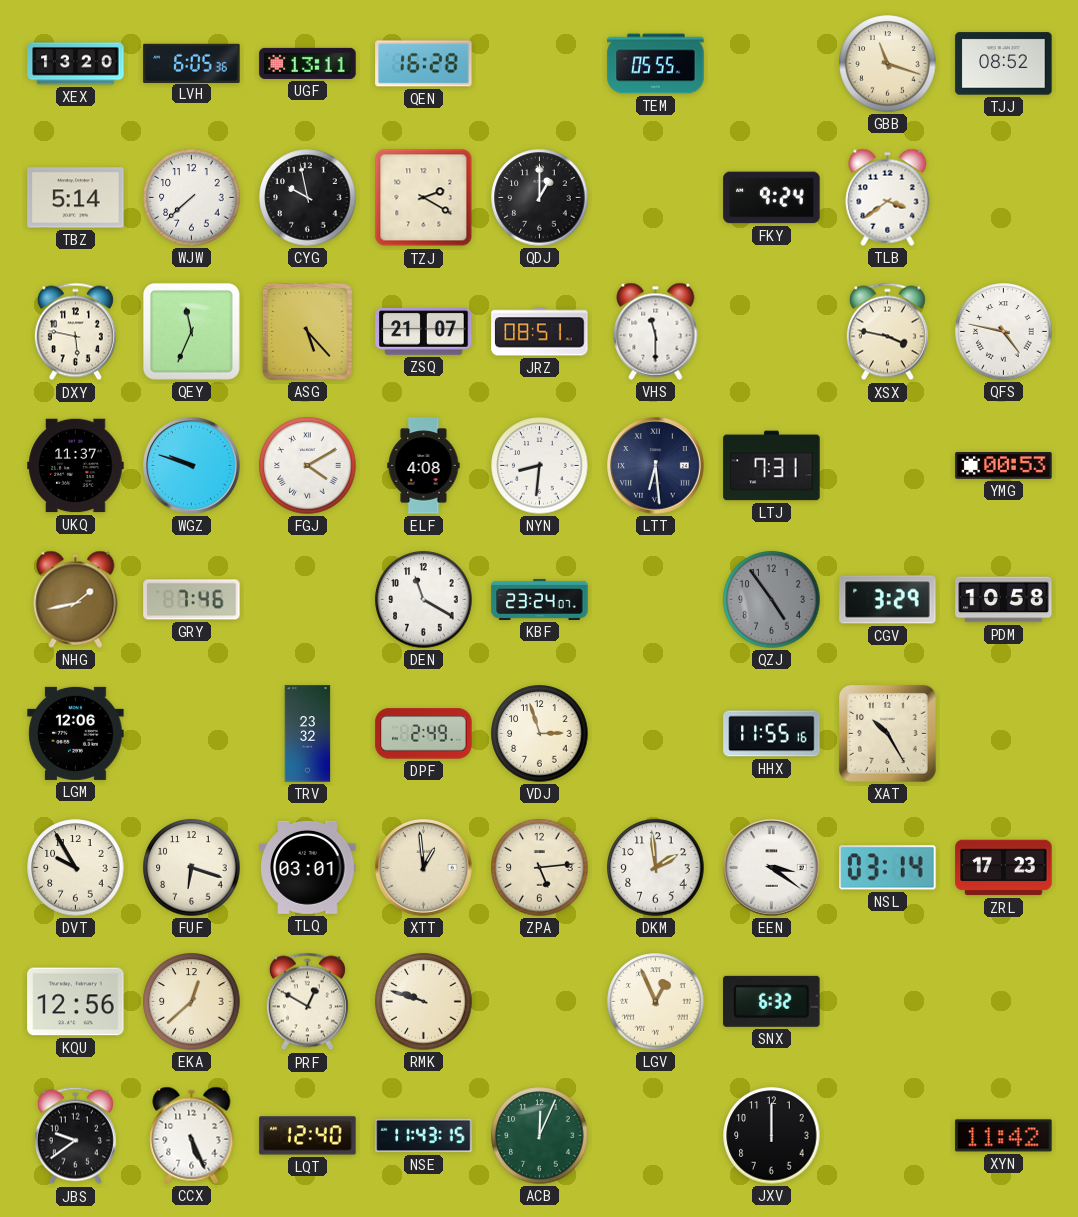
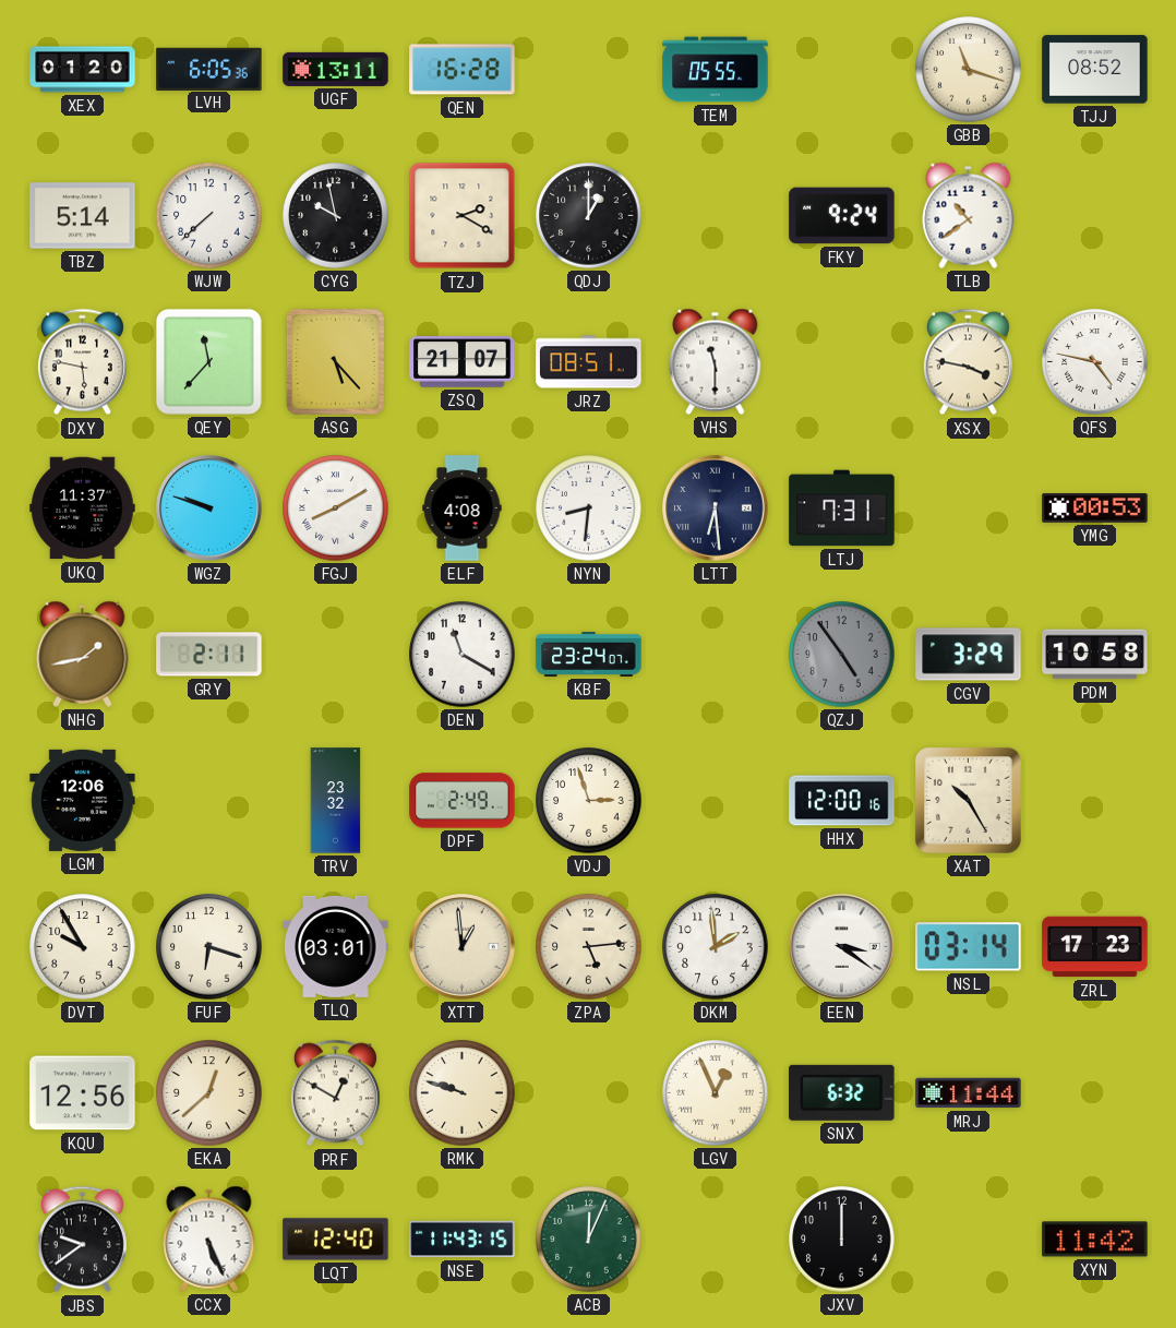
XEX: 13:20 -> 01:20
TLB: 3:39 -> 10:39
QEY: 11:34 -> 11:37
FGJ: 4:10 -> 8:10
GRY: 7:46 -> 2:11
HHX: 11:55 -> 12:00
MRJ: none -> 11:44
